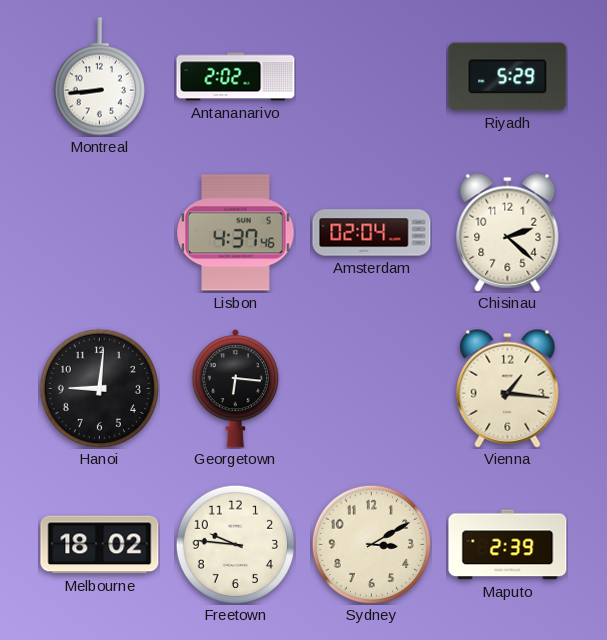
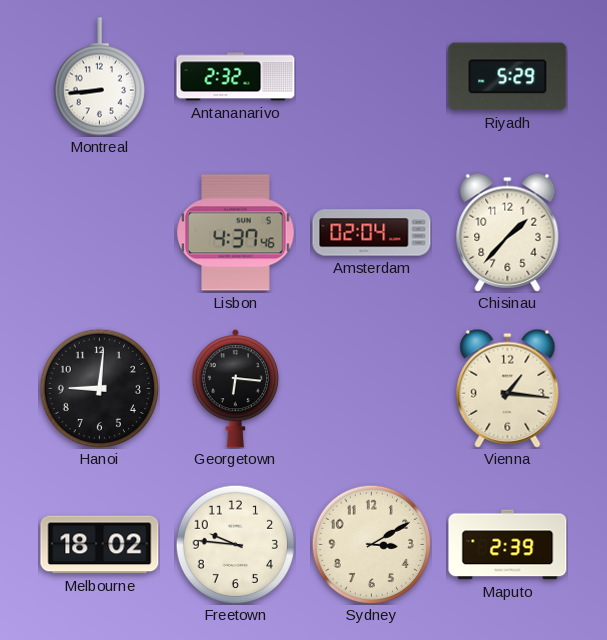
Antananarivo: 2:02 -> 2:32
Chisinau: 2:22 -> 1:37
